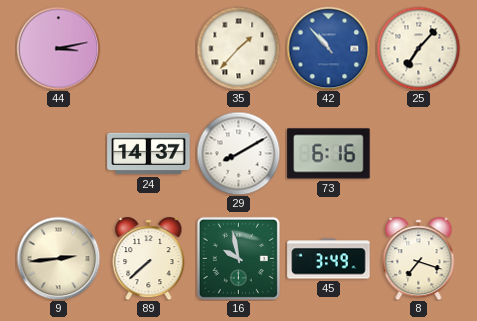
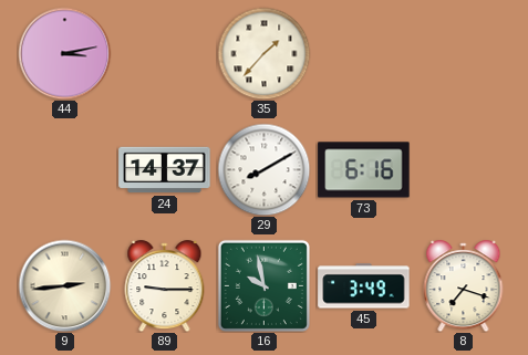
42: 10:53 -> none
25: 7:07 -> none
89: 7:38 -> 9:15
